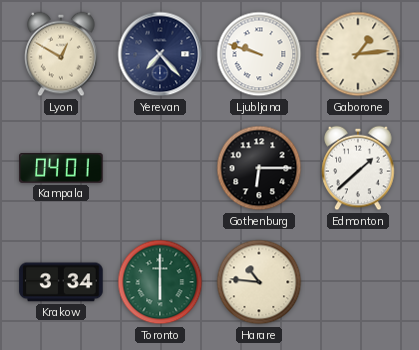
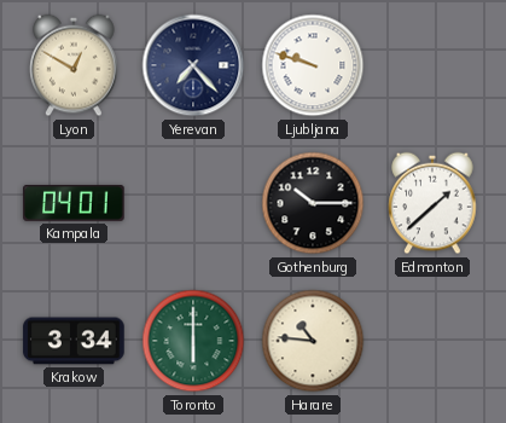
Gaborone: 1:14 -> none
Gothenburg: 6:15 -> 10:15
